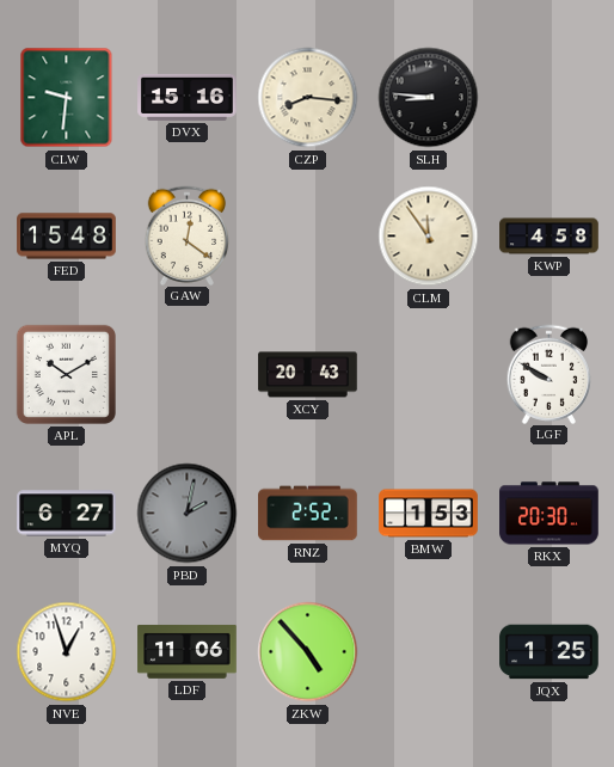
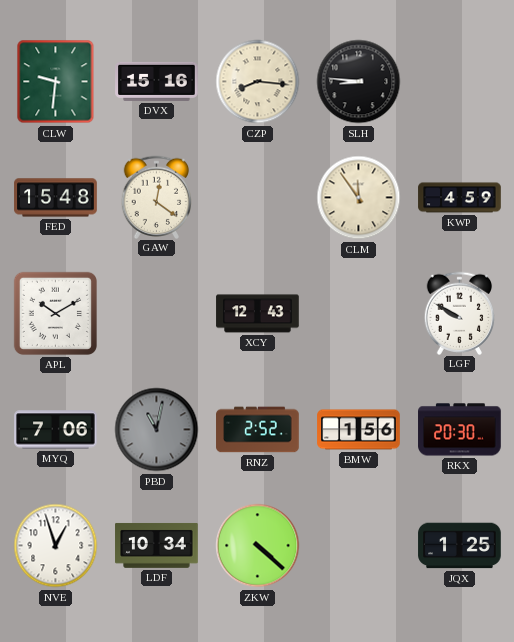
KWP: 4:58 -> 4:59
XCY: 20:43 -> 12:43
MYQ: 6:27 -> 7:06
PBD: 2:02 -> 11:02
BMW: 1:53 -> 1:56
LDF: 11:06 -> 10:34
ZKW: 4:53 -> 4:22
